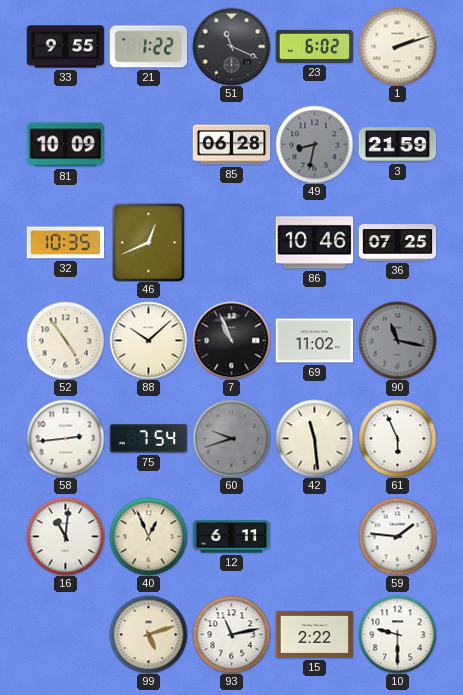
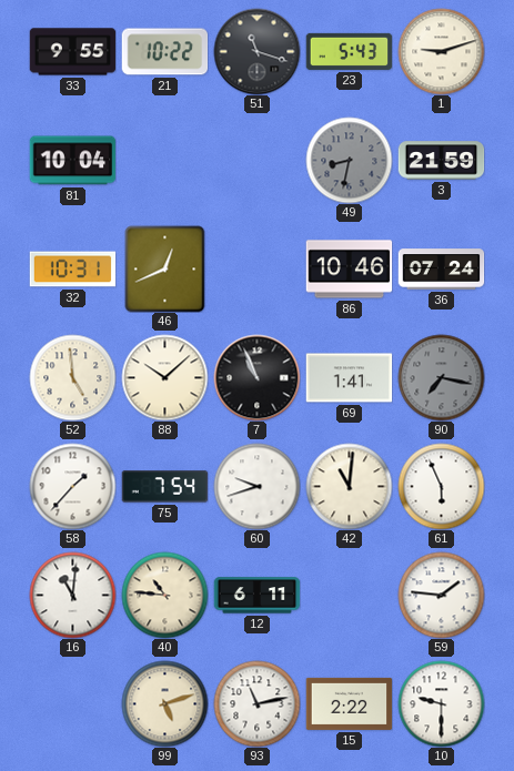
21: 1:22 -> 10:22
51: 11:19 -> 11:18
23: 6:02 -> 5:43
1: 2:12 -> 9:12
81: 10:09 -> 10:04
85: 06:28 -> none
32: 10:35 -> 10:31
36: 07:25 -> 07:24
52: 4:54 -> 4:59
69: 11:02 -> 1:41
90: 11:17 -> 7:17
58: 2:44 -> 1:37
60 dial: grey -> white
42: 11:29 -> 11:01
40: 12:56 -> 10:46
